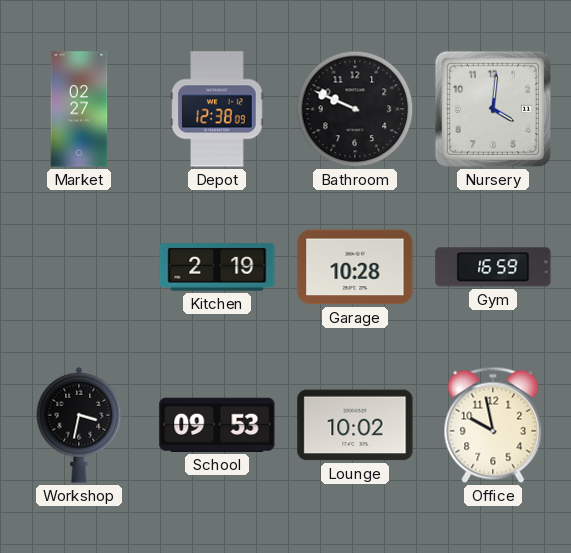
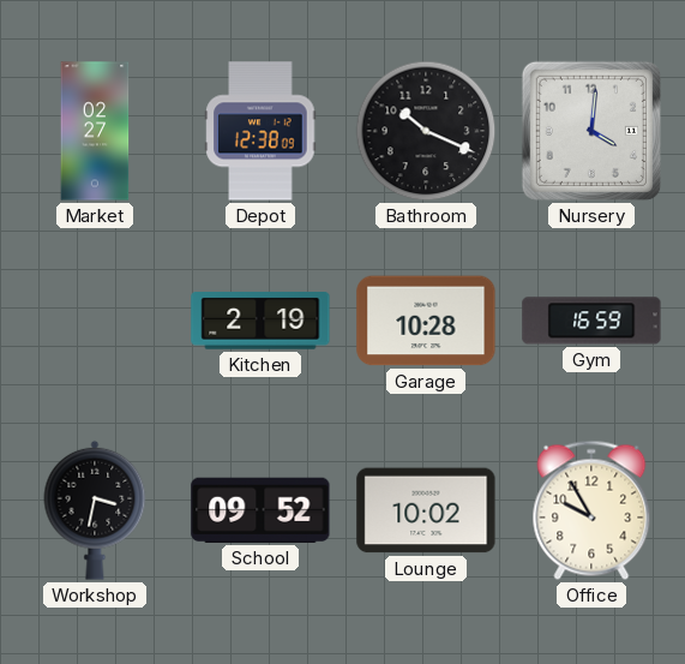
Bathroom: 9:49 -> 10:19
School: 09:53 -> 09:52
Office: 9:58 -> 9:55
